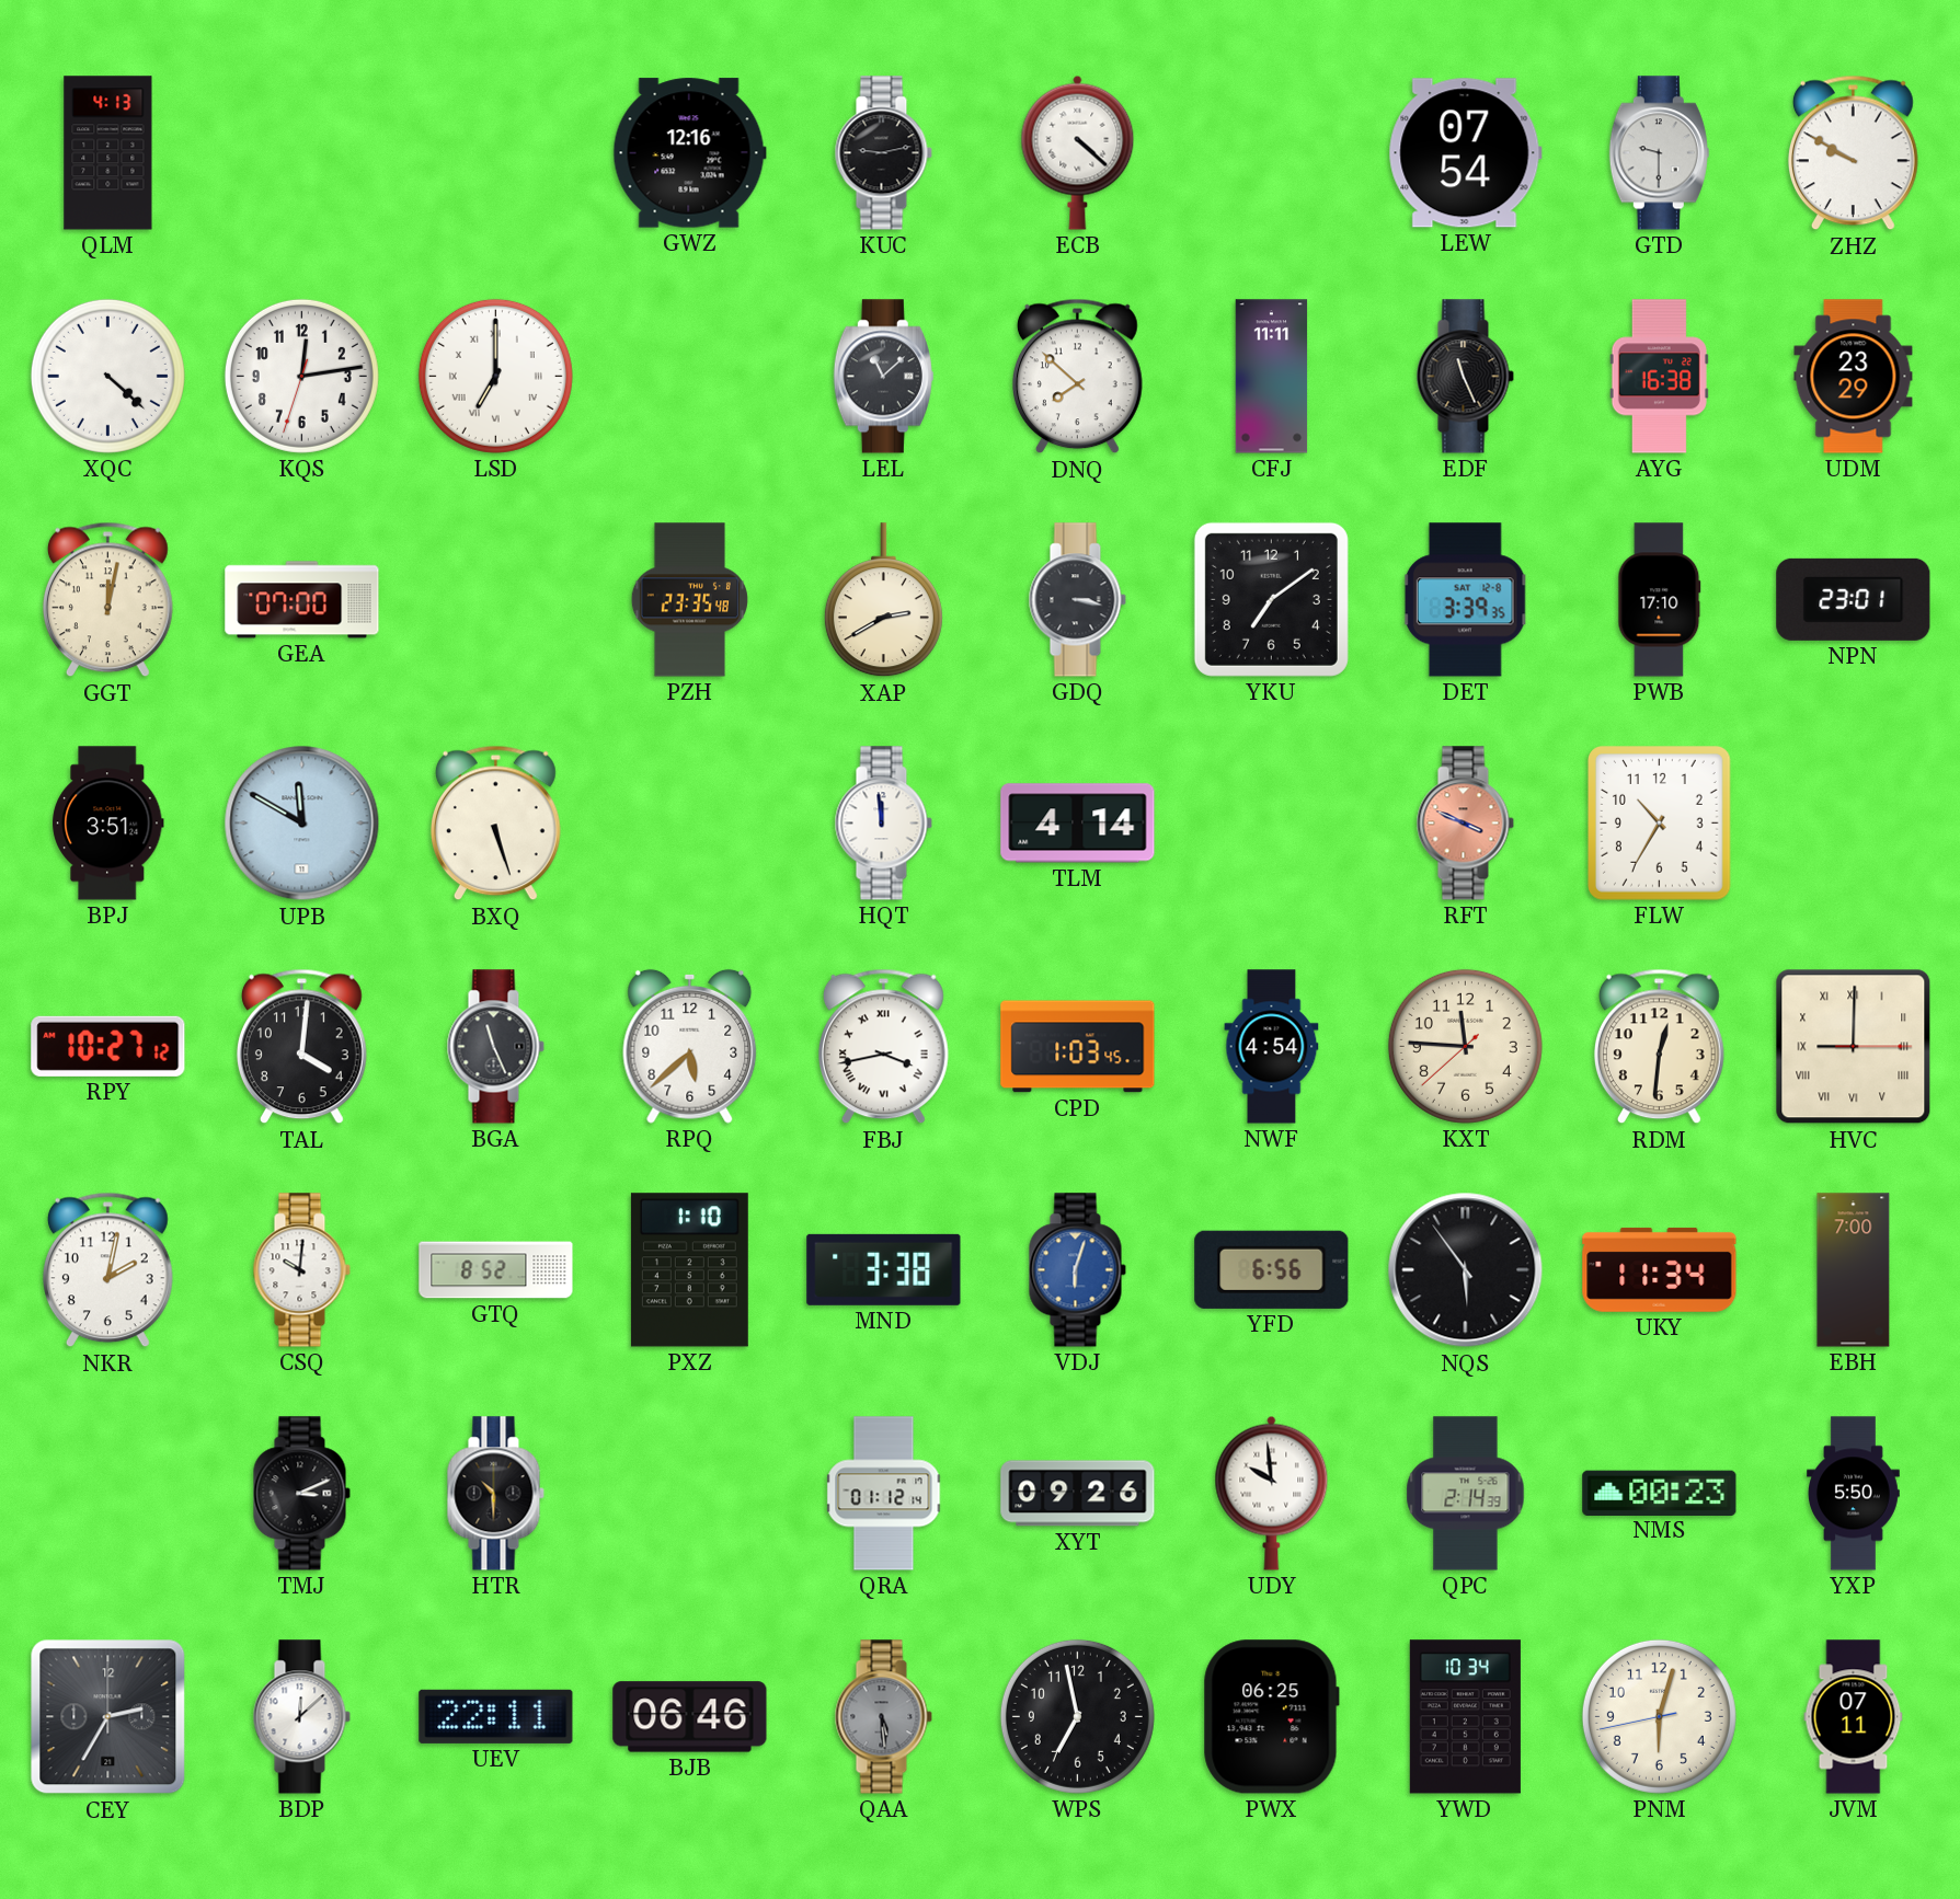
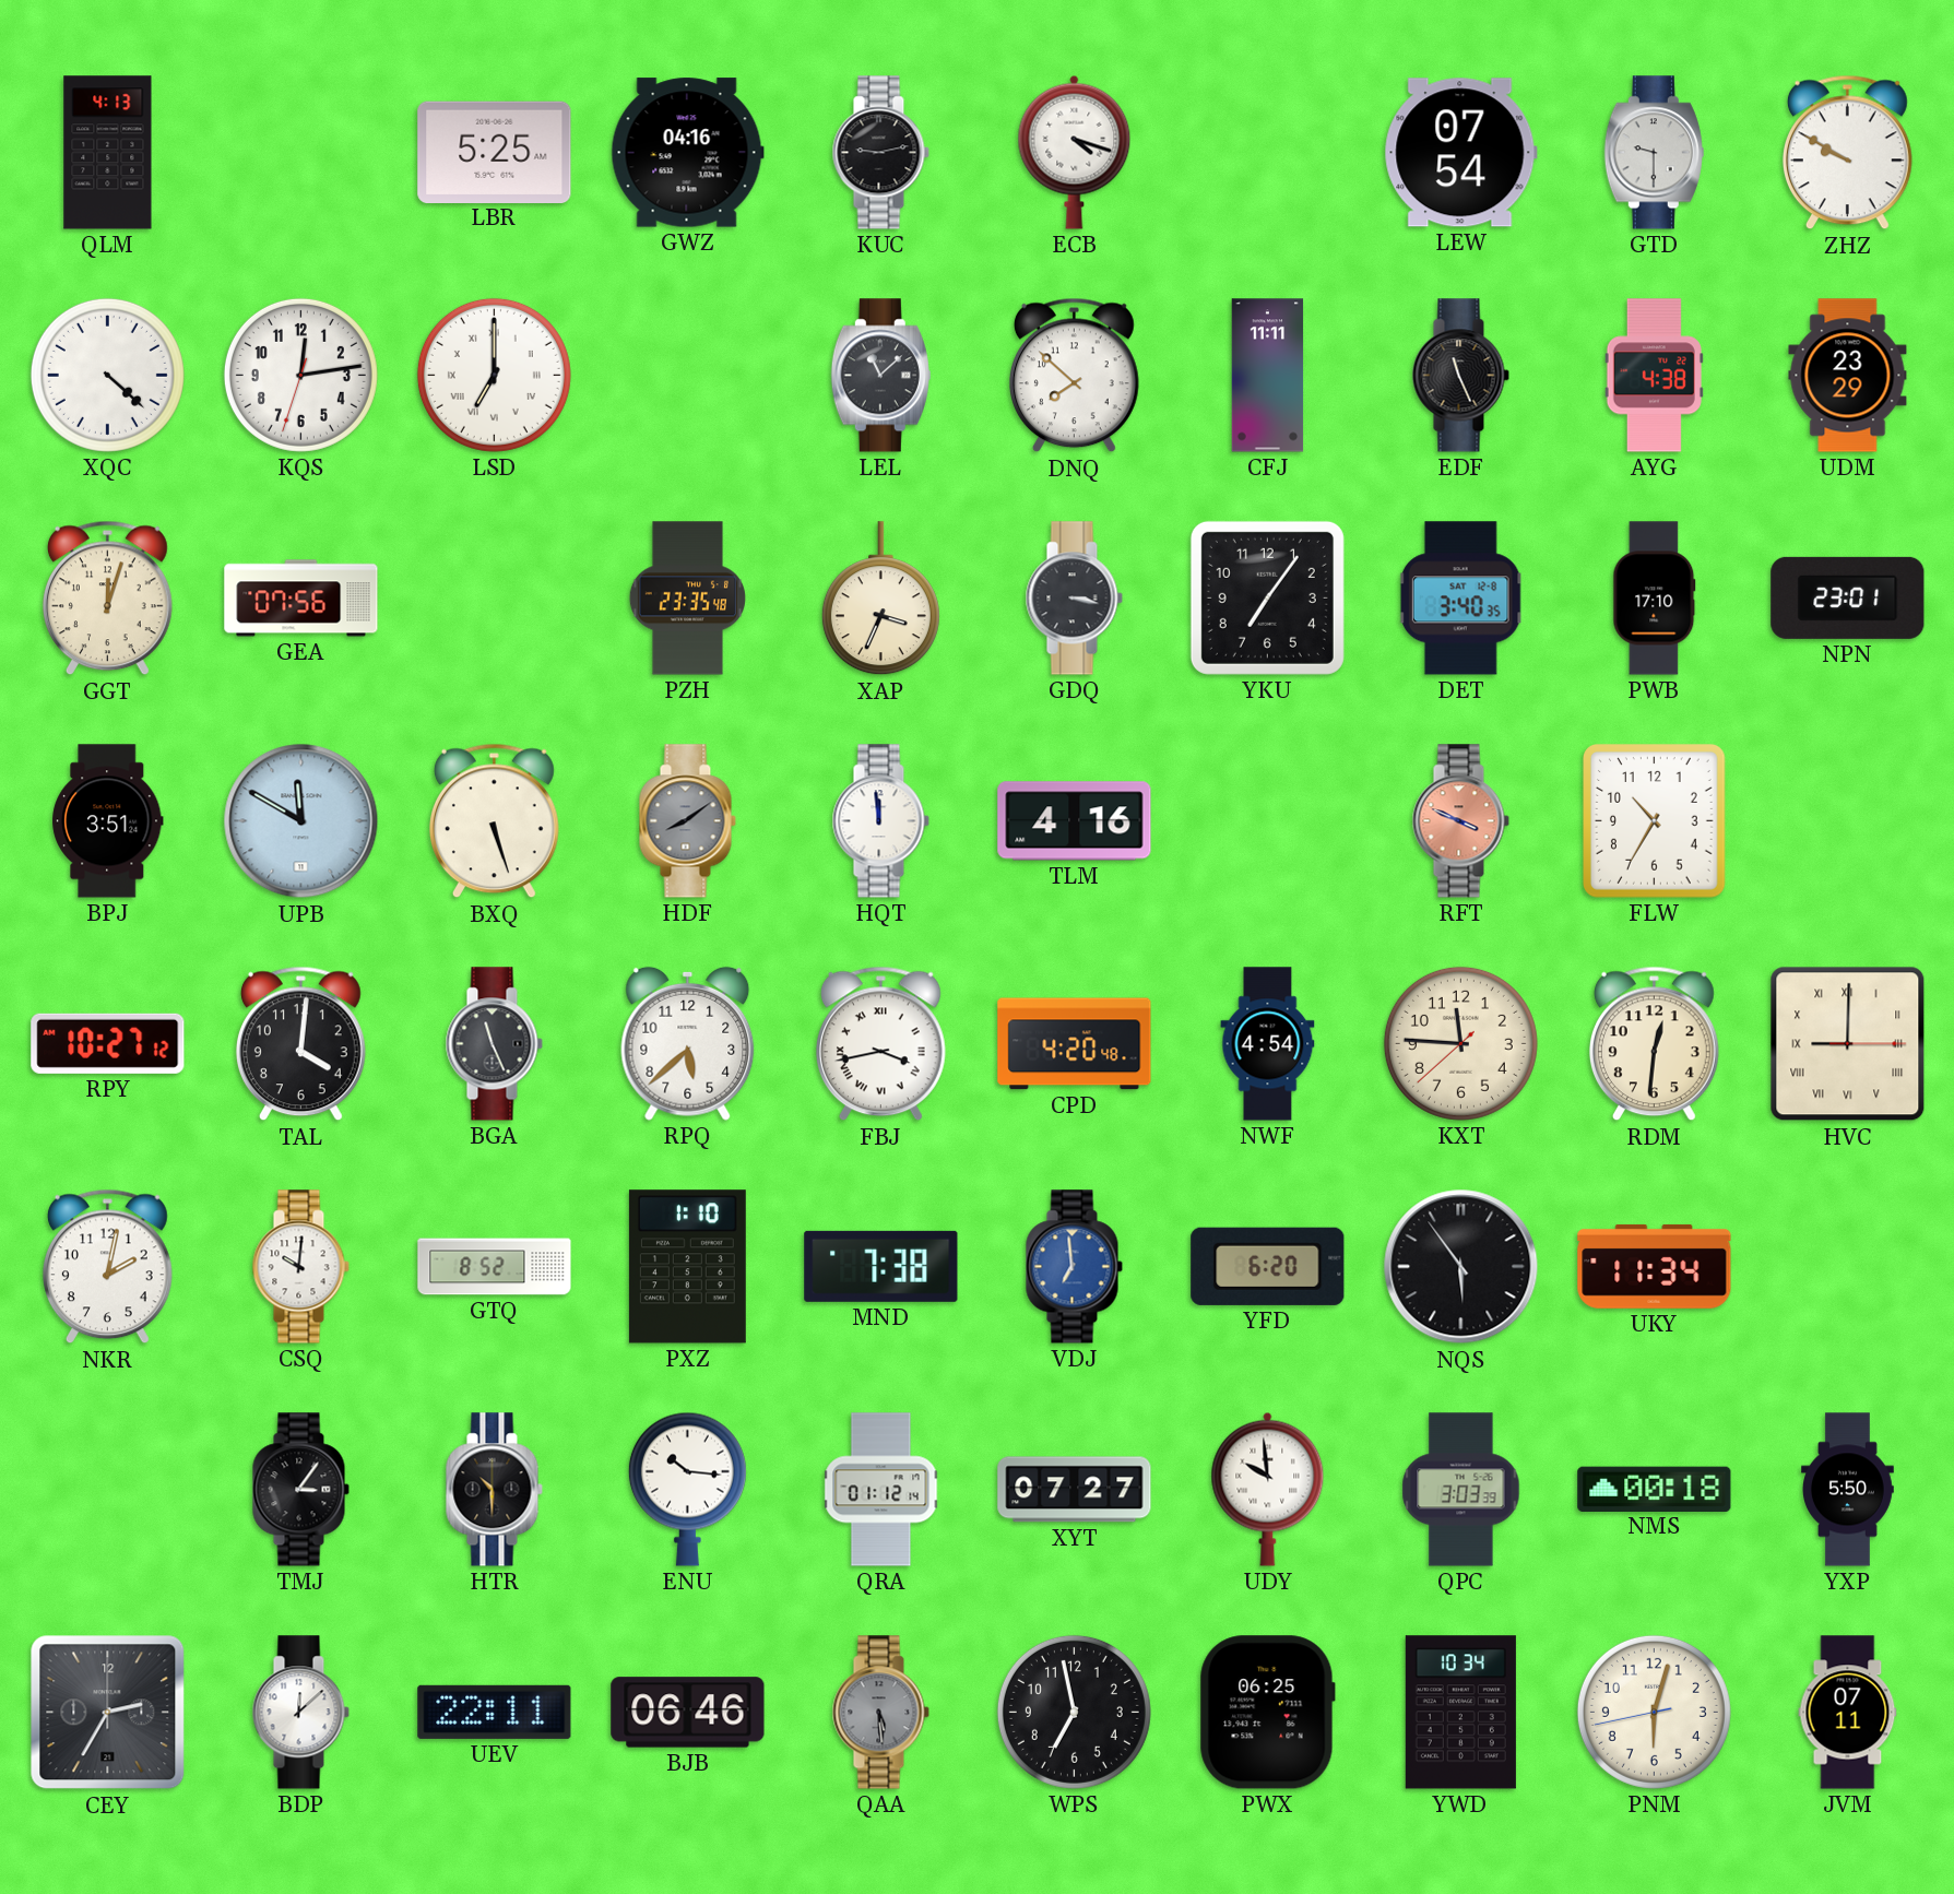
LBR: none -> 5:25
GWZ: 12:16 -> 04:16
ECB: 4:22 -> 4:18
AYG: 16:38 -> 4:38
GGT: 12:02 -> 12:03
GEA: 07:00 -> 07:56
XAP: 2:40 -> 3:34
YKU: 7:09 -> 7:06
DET: 3:39 -> 3:40
HDF: none -> 8:09
TLM: 4:14 -> 4:16
CPD: 1:03 -> 4:20
MND: 3:38 -> 7:38
VDJ: 6:03 -> 6:59
YFD: 6:56 -> 6:20
EBH: 7:00 -> none
TMJ: 3:11 -> 3:06
ENU: none -> 10:16
XYT: 09:26 -> 07:27
QPC: 2:14 -> 3:03
NMS: 00:23 -> 00:18
